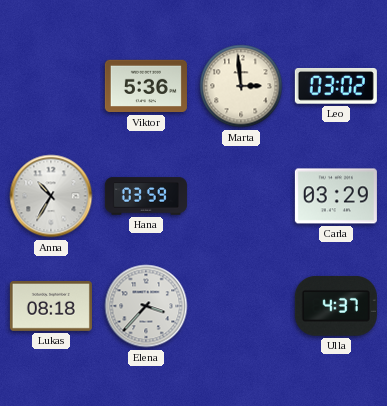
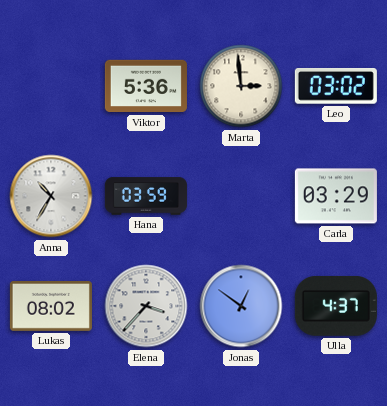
Lukas: 08:18 -> 08:02
Jonas: none -> 12:51
